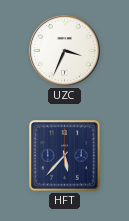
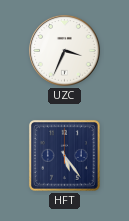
HFT: 5:37 -> 5:24
